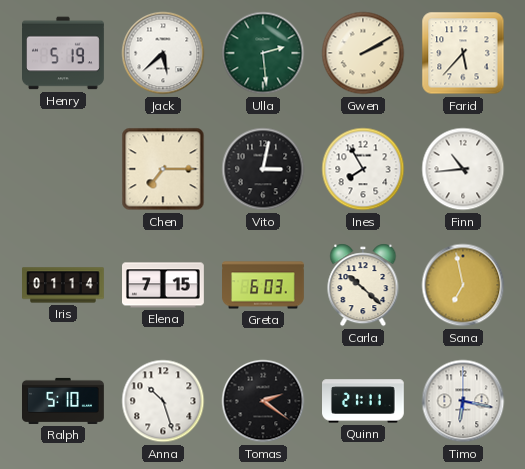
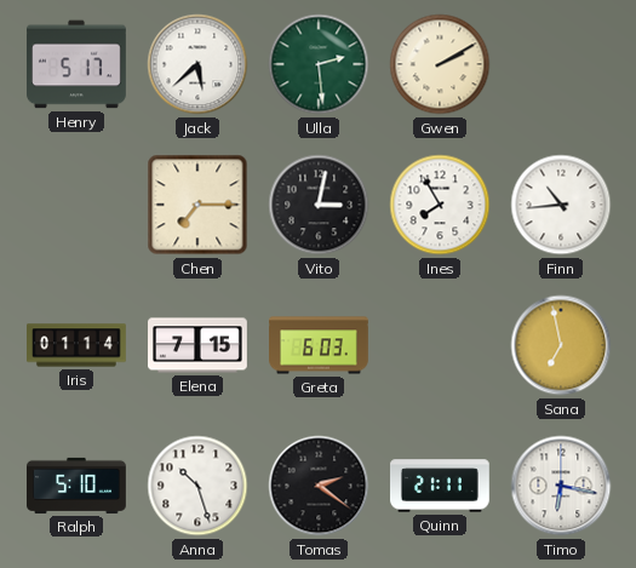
Henry: 5:19 -> 5:17
Farid: 5:37 -> none
Carla: 10:22 -> none
